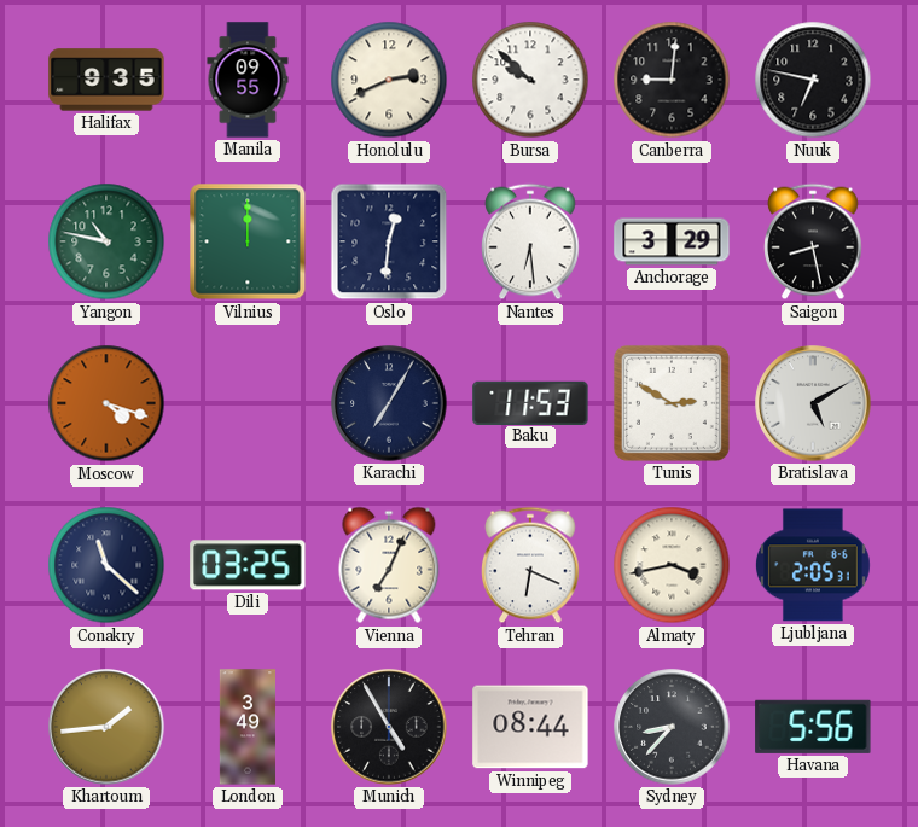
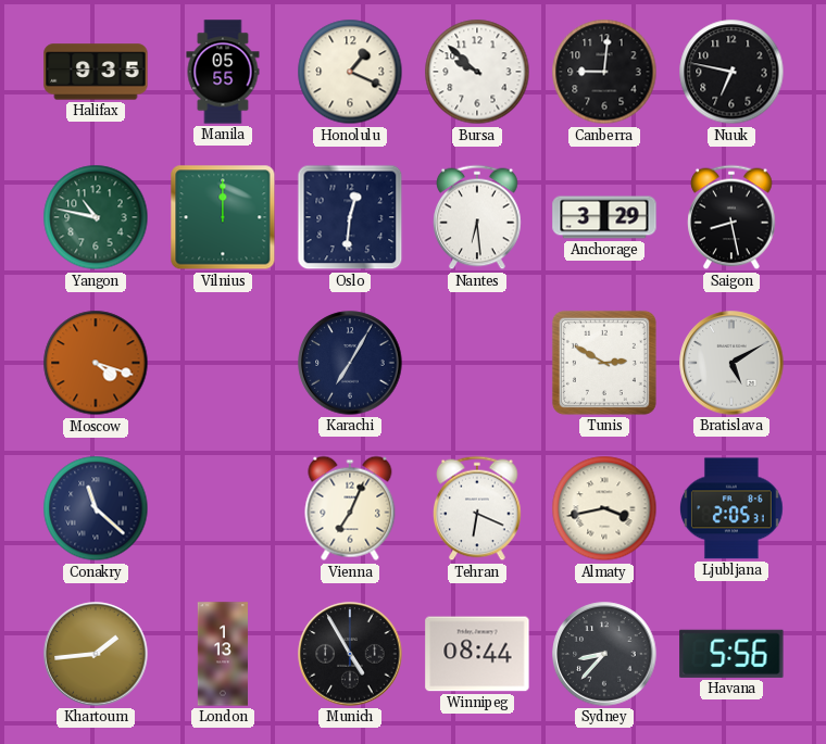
Manila: 09:55 -> 05:55
Honolulu: 2:41 -> 1:19
Baku: 11:53 -> none
Dili: 03:25 -> none
London: 3:49 -> 1:13
